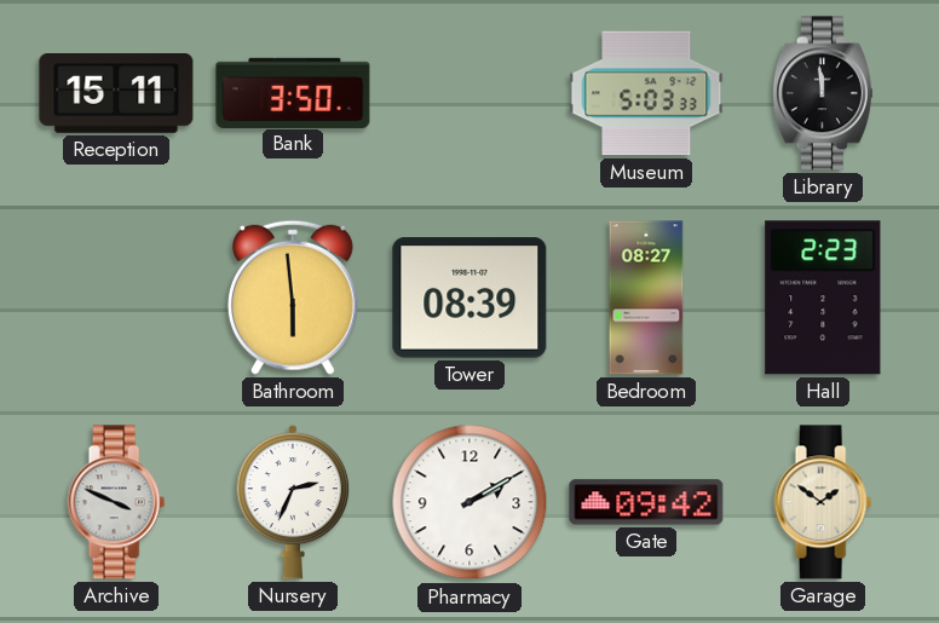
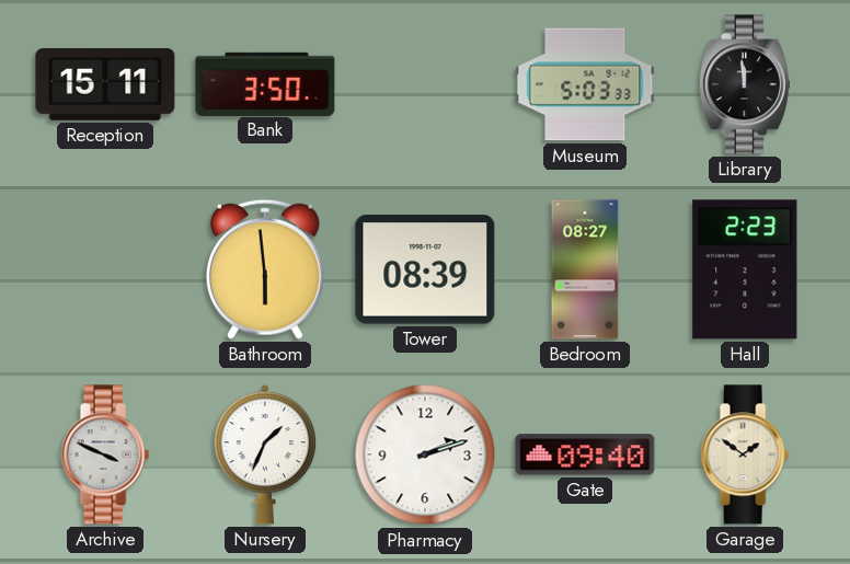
Nursery: 2:34 -> 1:34
Pharmacy: 2:10 -> 2:12
Gate: 09:42 -> 09:40
